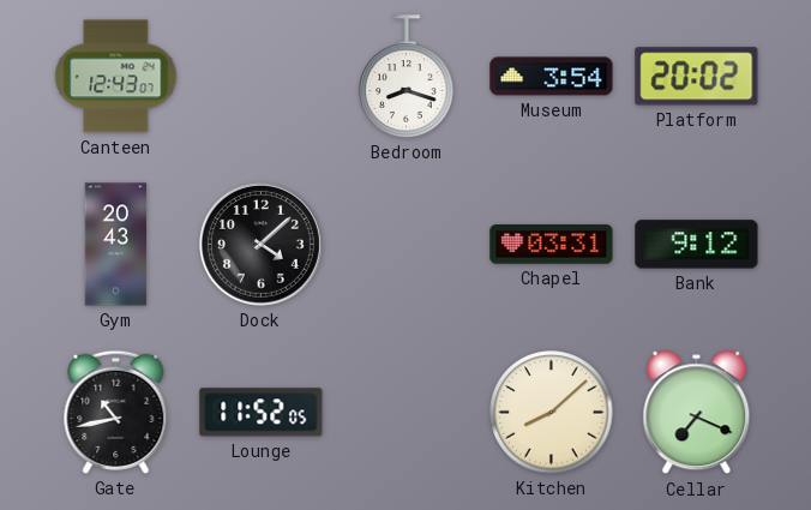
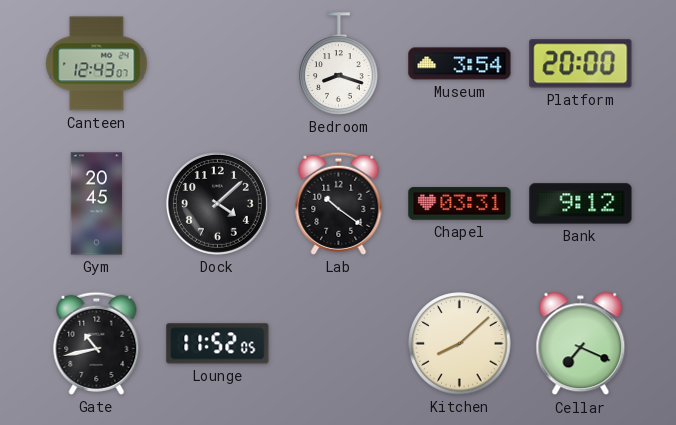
Platform: 20:02 -> 20:00
Gym: 20:43 -> 20:45
Lab: none -> 10:21
